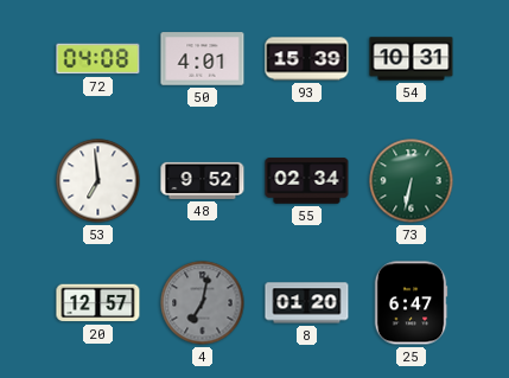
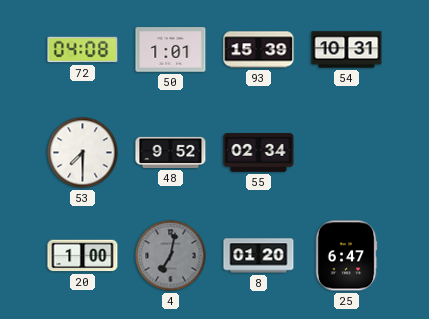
50: 4:01 -> 1:01
53: 6:59 -> 7:30
73: 6:32 -> none
20: 12:57 -> 1:00
